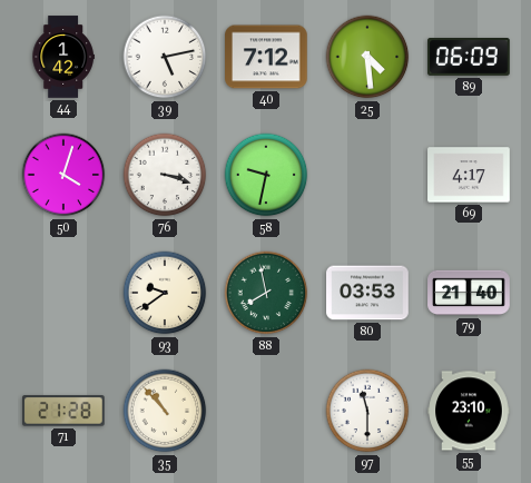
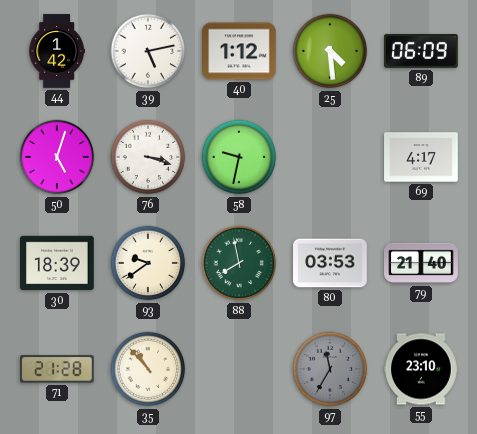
40: 7:12 -> 1:12
50: 4:03 -> 5:03
30: none -> 18:39
97: 11:30 -> 11:35
97 dial: white -> grey
